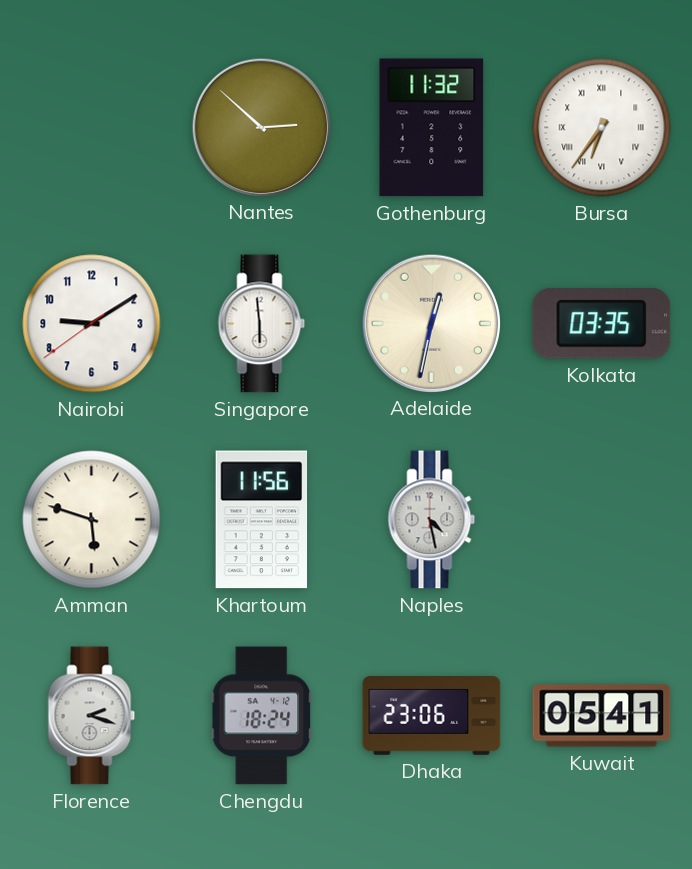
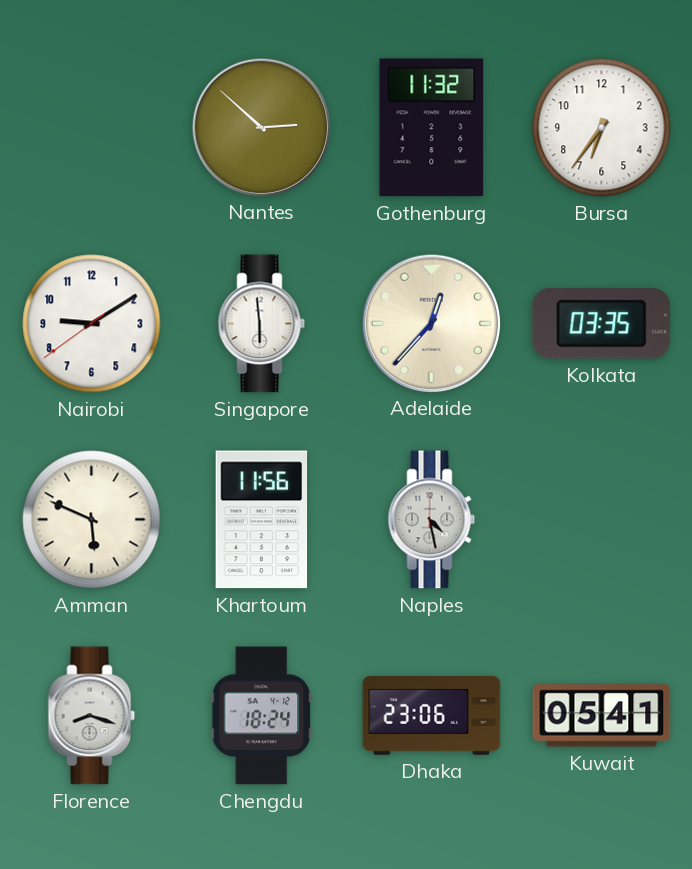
Bursa numerals: Roman -> Arabic
Adelaide: 12:32 -> 12:37
Amman: 5:48 -> 5:49
Florence: 2:18 -> 8:18
